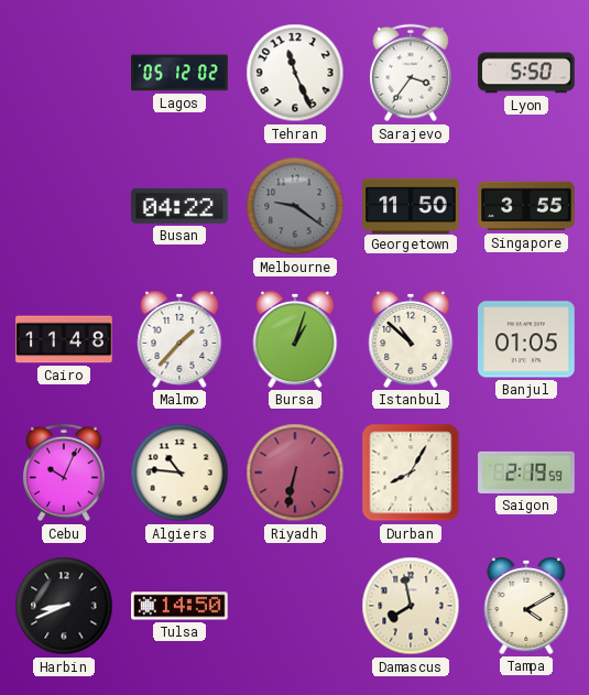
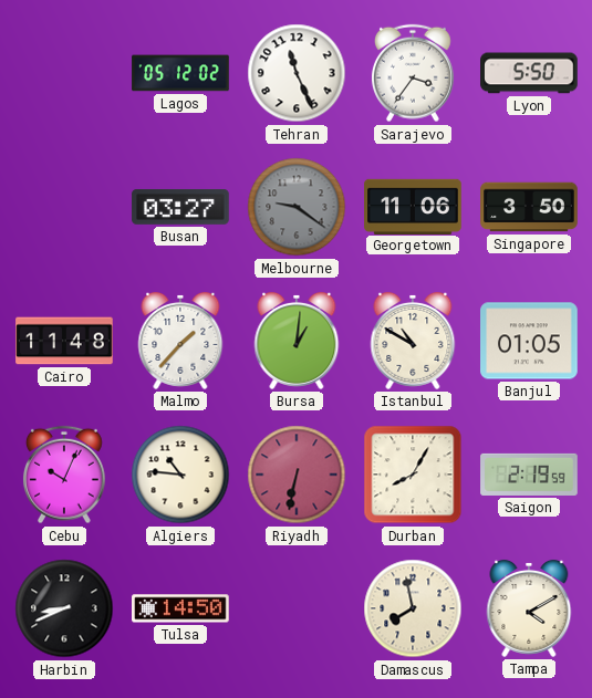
Busan: 04:22 -> 03:27
Georgetown: 11:50 -> 11:06
Singapore: 3:55 -> 3:50
Bursa: 1:03 -> 1:01
Istanbul: 10:52 -> 10:50
